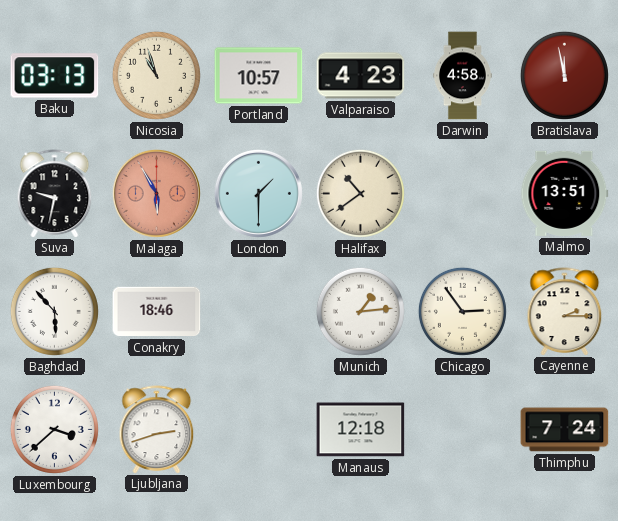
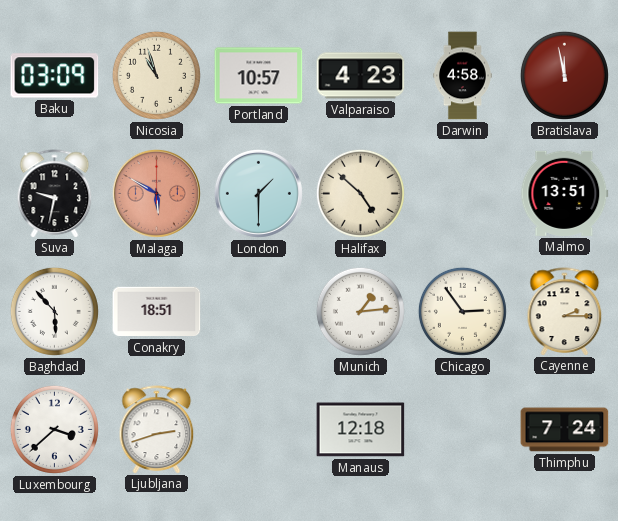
Baku: 03:13 -> 03:09
Malaga: 5:55 -> 5:50
Halifax: 10:39 -> 4:52
Conakry: 18:46 -> 18:51
